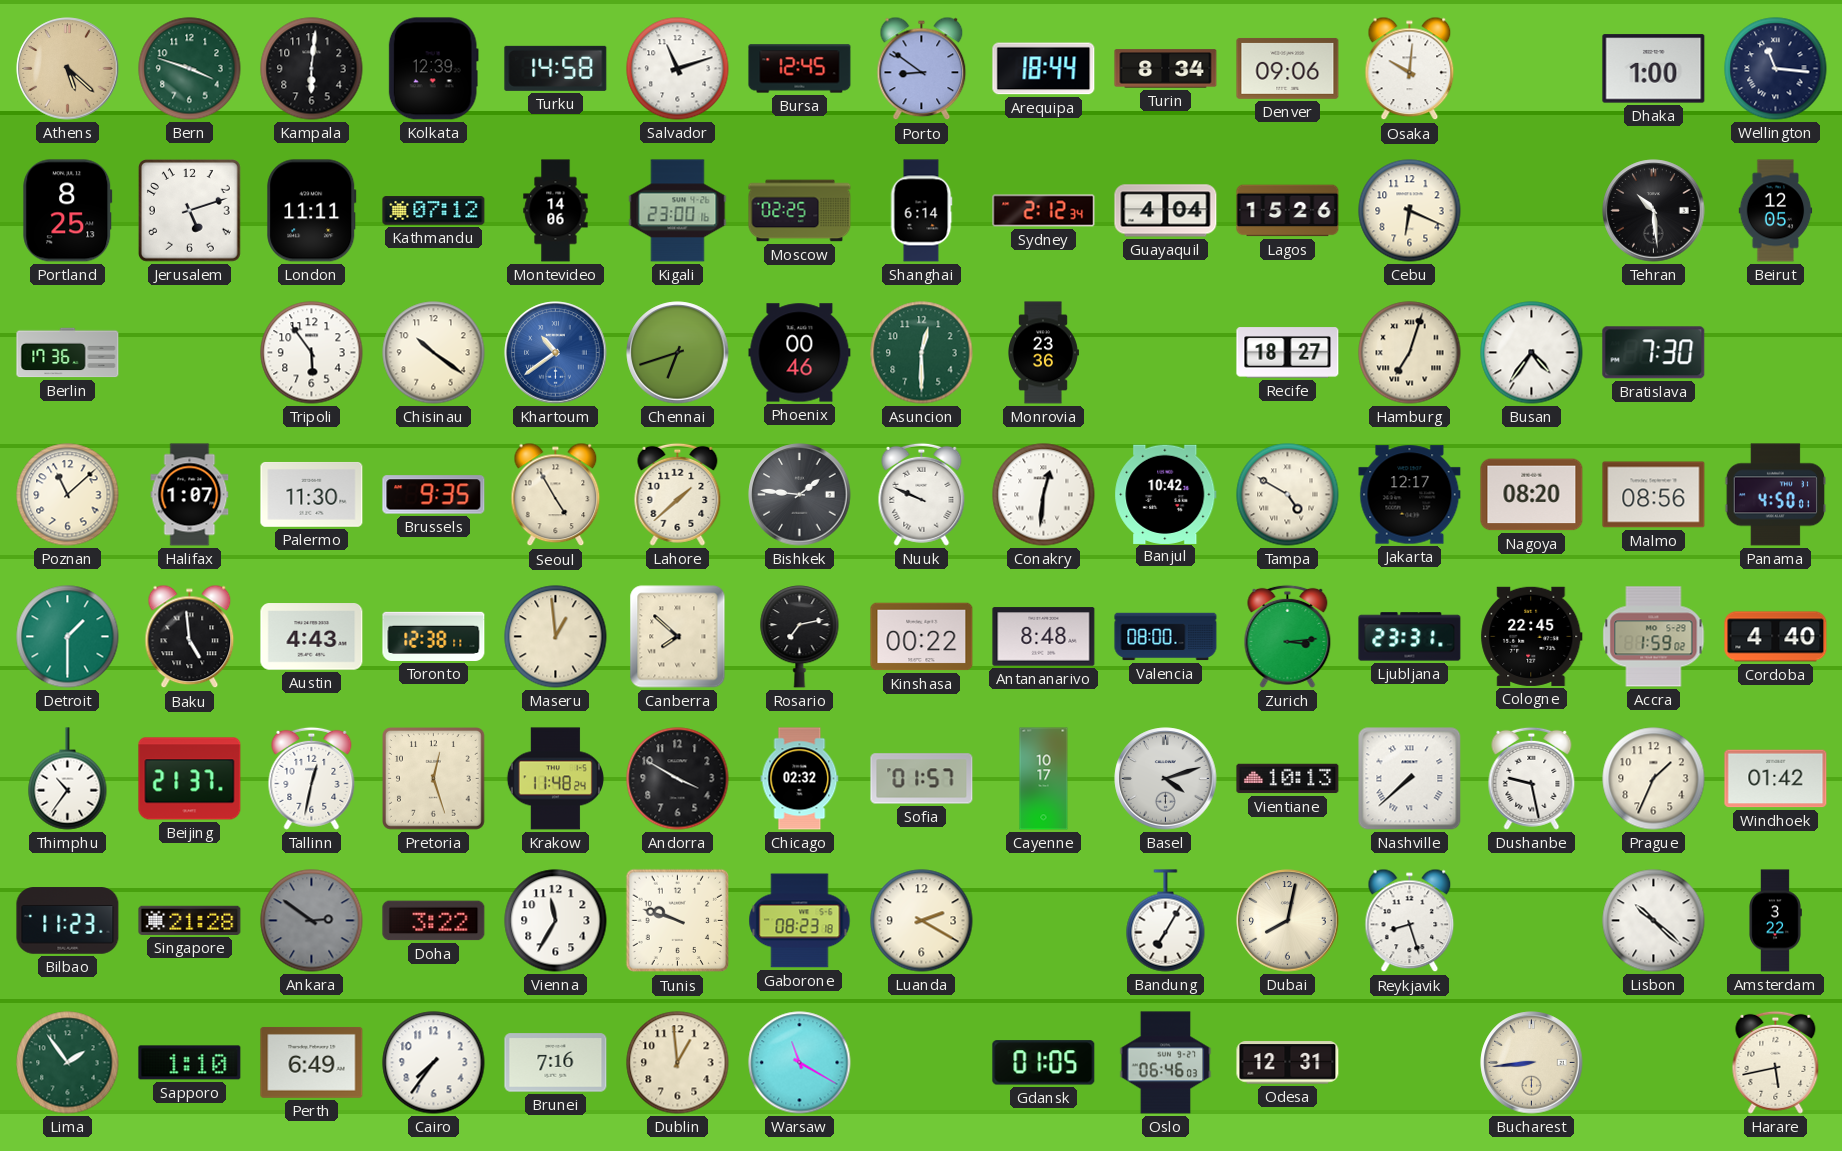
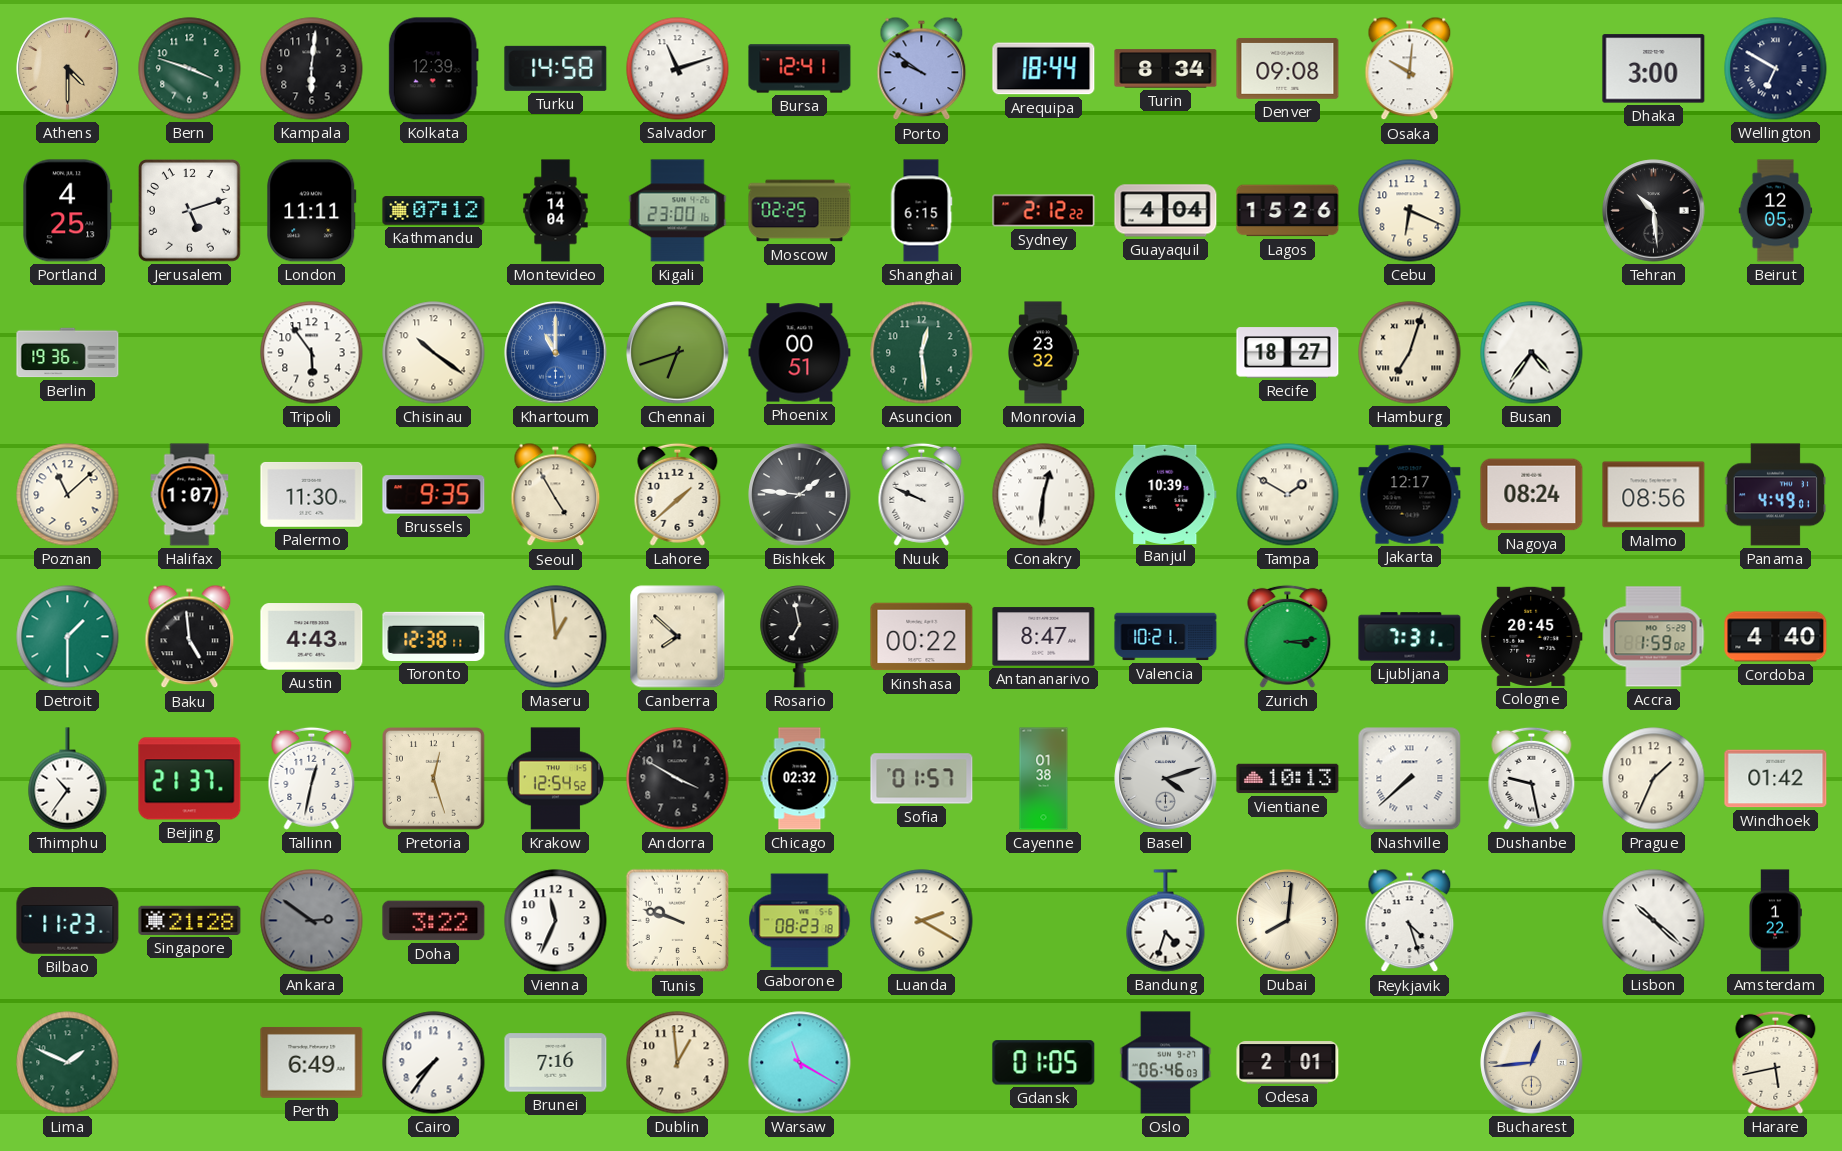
Athens: 5:22 -> 4:30
Bursa: 12:45 -> 12:41
Porto: 8:51 -> 9:51
Denver: 09:06 -> 09:08
Dhaka: 1:00 -> 3:00
Wellington: 11:16 -> 6:50
Portland: 8:25 -> 4:25
Montevideo: 14:06 -> 14:04
Shanghai: 6:14 -> 6:15
Sydney: 2:12:34 -> 2:12:22
Berlin: 17:36 -> 19:36
Khartoum: 10:39 -> 11:00
Phoenix: 00:46 -> 00:51
Asuncion: 12:30 -> 12:29
Monrovia: 23:36 -> 23:32
Bratislava: 7:30 -> none
Banjul: 10:42 -> 10:39
Tampa: 4:50 -> 1:50
Nagoya: 08:20 -> 08:24
Panama: 4:50 -> 4:49
Rosario: 7:13 -> 6:58
Antananarivo: 8:48 -> 8:47
Valencia: 08:00 -> 10:21
Ljubljana: 23:31 -> 7:31
Cologne: 22:45 -> 20:45
Krakow: 11:48 -> 12:54
Cayenne: 10:17 -> 01:38
Vienna: 11:35 -> 11:34
Bandung: 7:05 -> 4:33
Dubai: 8:02 -> 8:01
Reykjavik: 8:27 -> 4:27
Amsterdam: 3:22 -> 1:22
Lima: 1:54 -> 1:49
Sapporo: 1:10 -> none
Odesa: 12:31 -> 2:01
Bucharest: 8:44 -> 12:44
